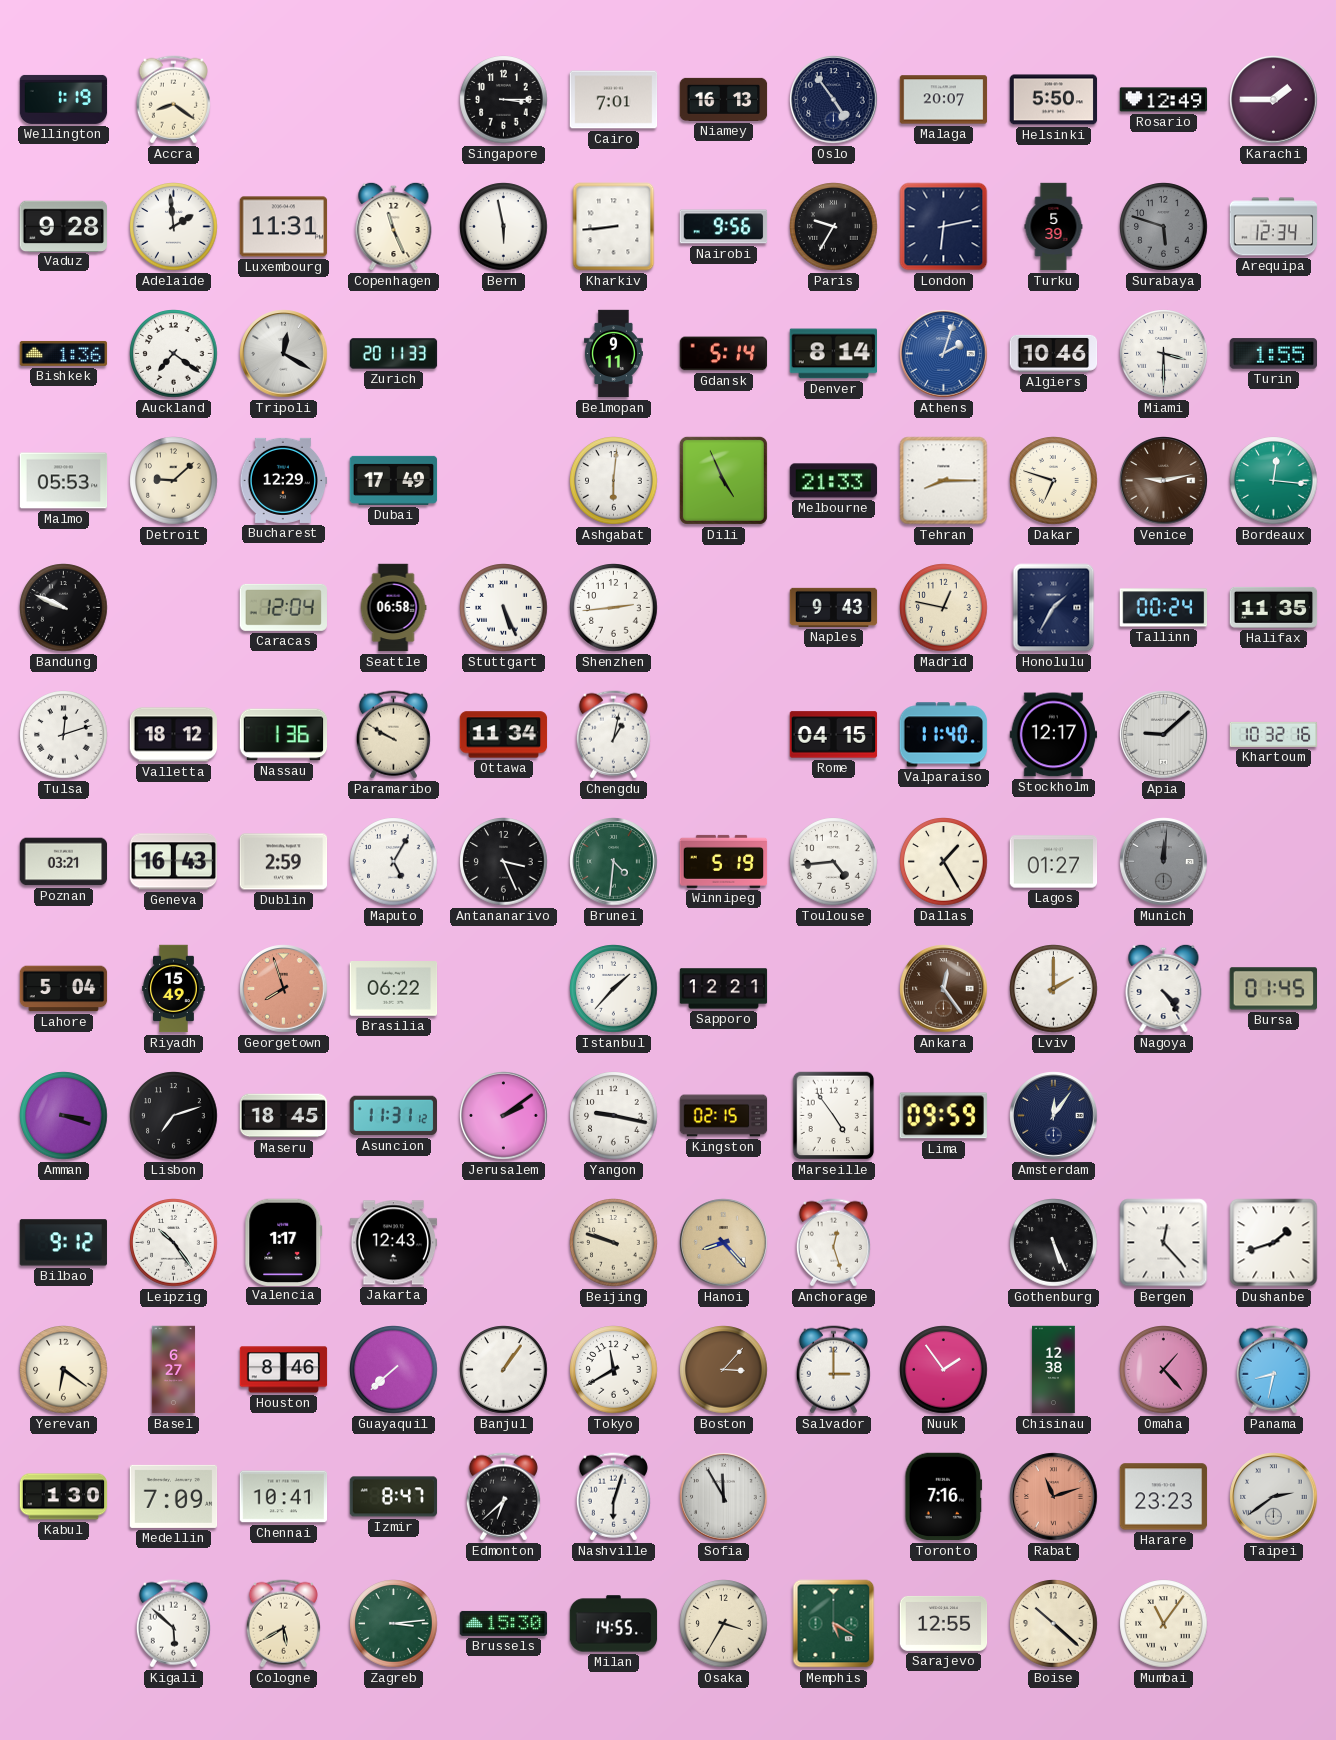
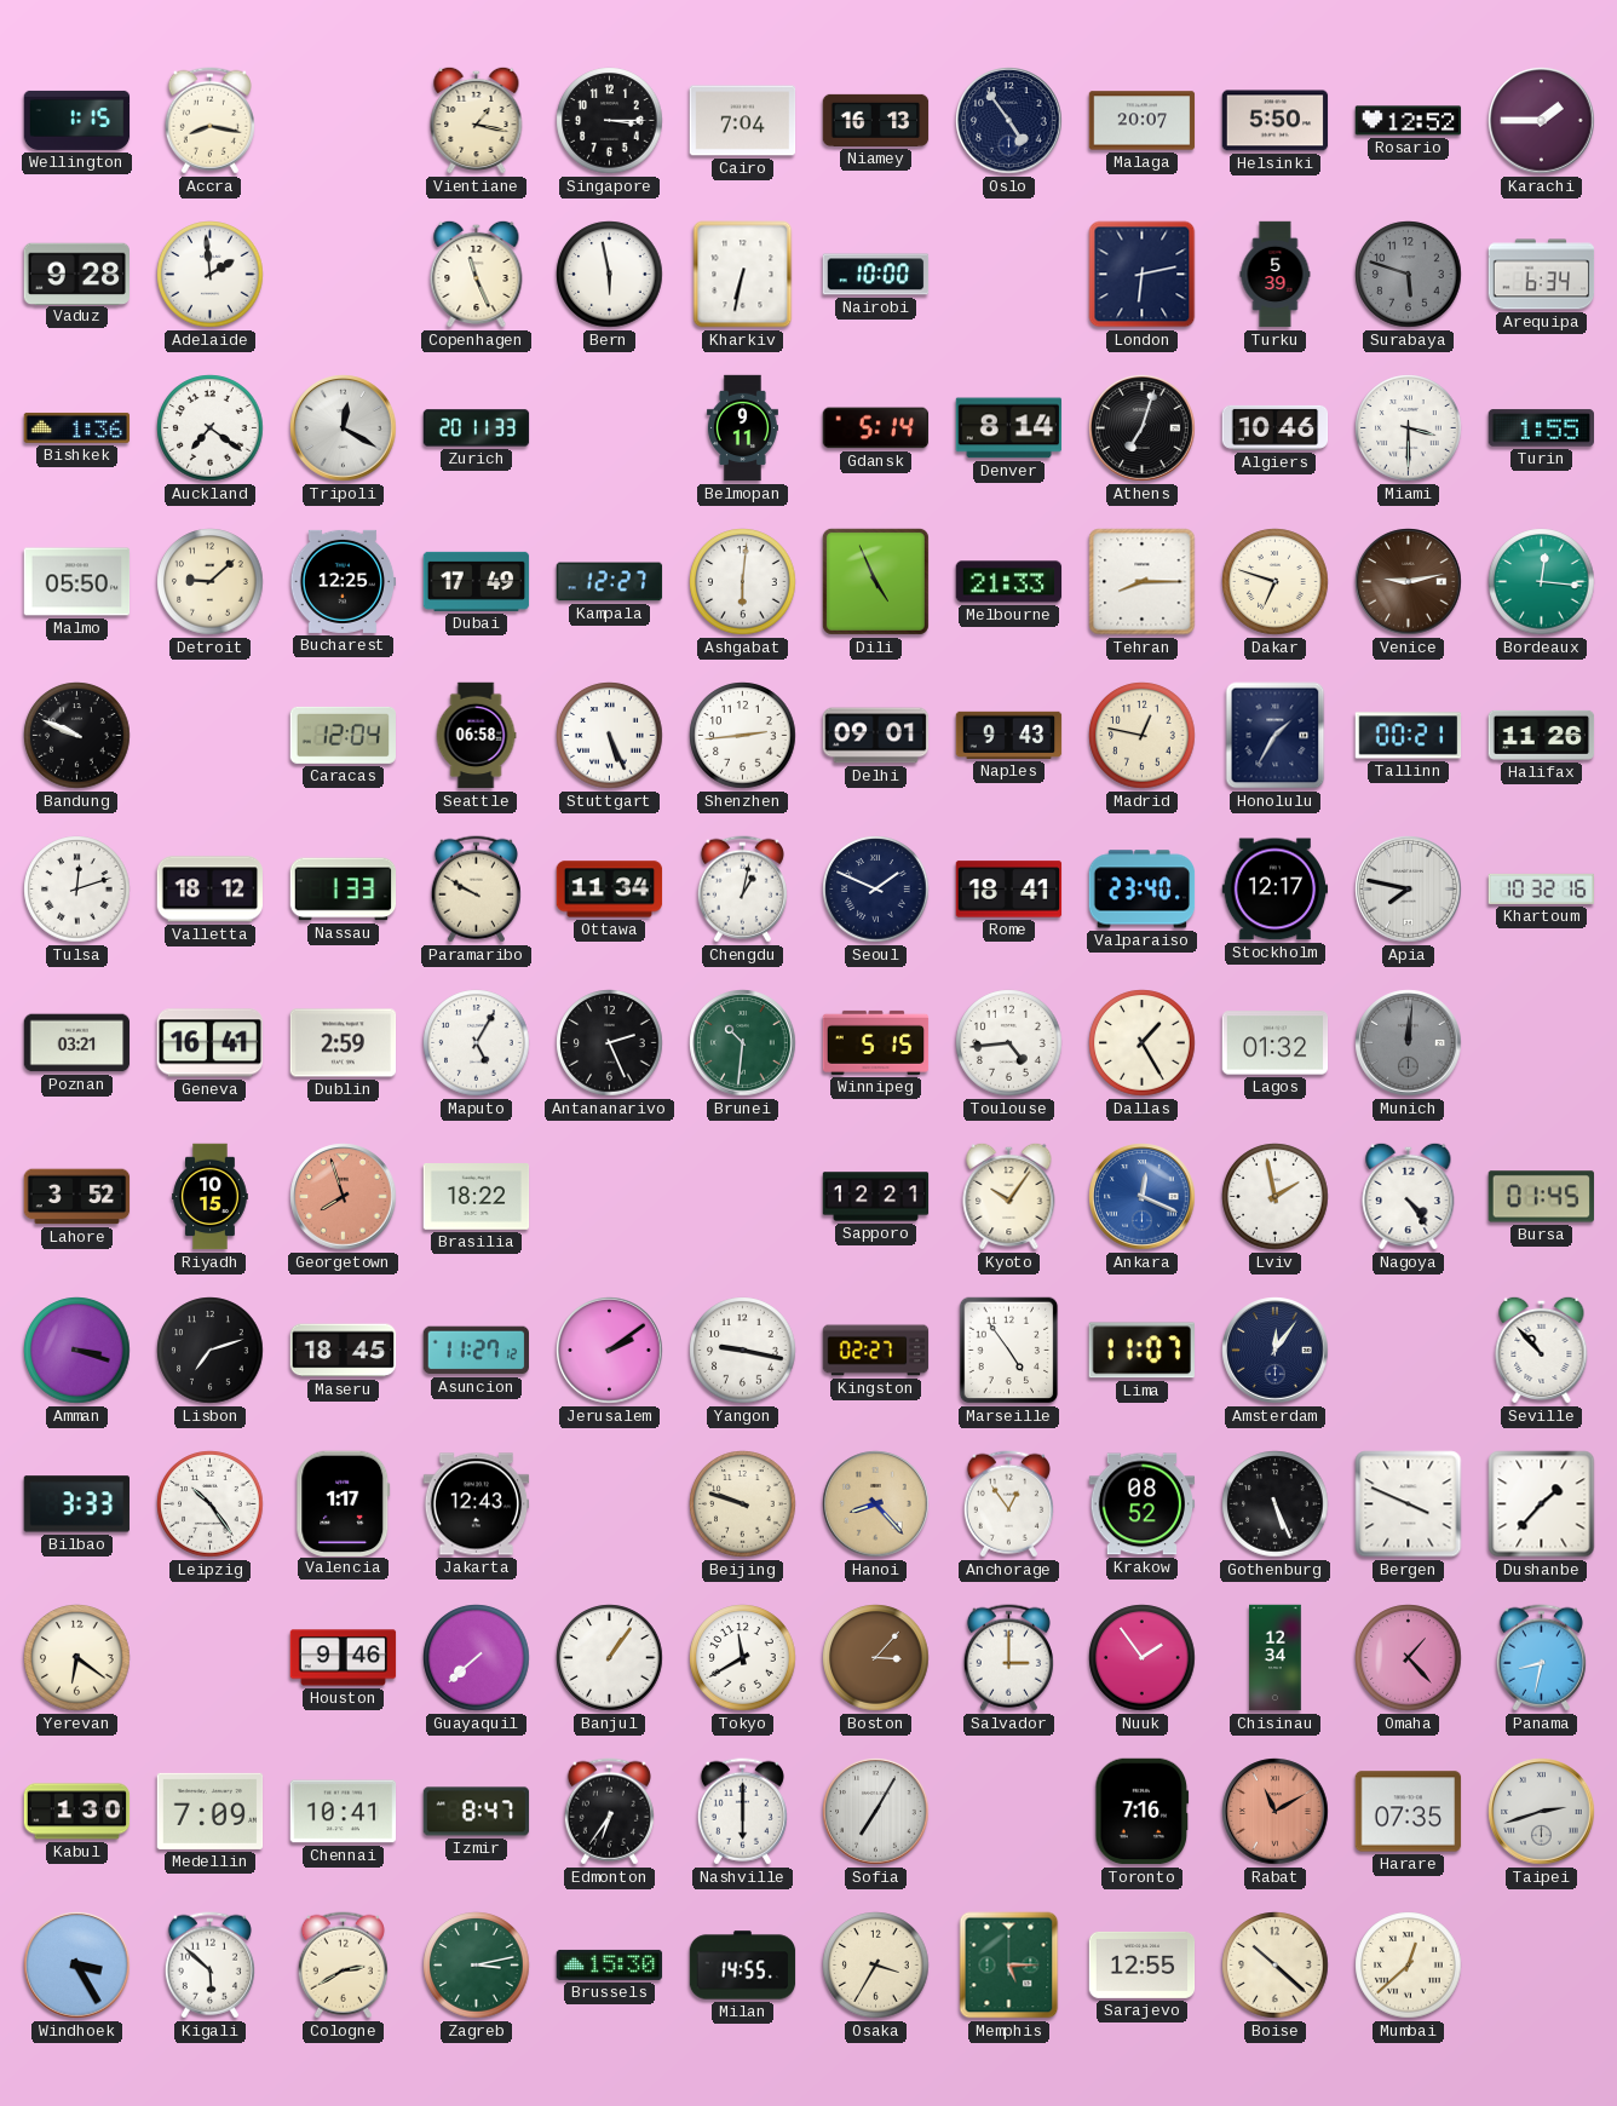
Wellington: 1:19 -> 1:15
Accra: 8:21 -> 8:17
Vientiane: none -> 1:17
Cairo: 7:01 -> 7:04
Rosario: 12:49 -> 12:52
Luxembourg: 11:31 -> none
Kharkiv: 8:44 -> 6:32
Nairobi: 9:56 -> 10:00
Paris: 9:35 -> none
Arequipa: 12:34 -> 6:34
Athens: 2:03 -> 7:03
Athens dial: blue -> black
Malmo: 05:53 -> 05:50
Bucharest: 12:29 -> 12:25
Kampala: none -> 12:27
Delhi: none -> 09:01
Tallinn: 00:24 -> 00:21
Halifax: 11:35 -> 11:26
Nassau: 1:36 -> 1:33
Seoul: none -> 1:49
Rome: 04:15 -> 18:41
Valparaiso: 11:40 -> 23:40
Apia: 9:08 -> 7:47
Geneva: 16:43 -> 16:41
Antananarivo: 3:26 -> 2:26
Brunei: 4:31 -> 10:31
Winnipeg: 5:19 -> 5:15
Lagos: 01:27 -> 01:32
Lahore: 5:04 -> 3:52
Riyadh: 15:49 -> 10:15
Brasilia: 06:22 -> 18:22
Istanbul: 1:37 -> none
Kyoto: none -> 10:06
Ankara: 12:24 -> 12:19
Ankara dial: brown -> blue
Lviv: 2:00 -> 1:58
Asuncion: 11:31 -> 11:27
Kingston: 02:15 -> 02:27
Lima: 09:59 -> 11:07
Seville: none -> 10:53
Bilbao: 9:12 -> 3:33
Anchorage: 12:27 -> 12:54
Krakow: none -> 08:52
Bergen: 12:23 -> 3:49
Dushanbe: 1:42 -> 1:37
Basel: 6:27 -> none
Houston: 8:46 -> 9:46
Chisinau: 12:38 -> 12:34
Edmonton: 6:38 -> 6:36
Nashville: 6:03 -> 6:00
Sofia: 11:55 -> 7:05
Rabat: 11:12 -> 11:10
Harare: 23:23 -> 07:35
Taipei: 2:39 -> 2:42
Windhoek: none -> 3:25
Cologne: 5:40 -> 2:40
Zagreb: 3:14 -> 3:13
Memphis: 5:20 -> 5:15
Mumbai: 11:06 -> 12:38
